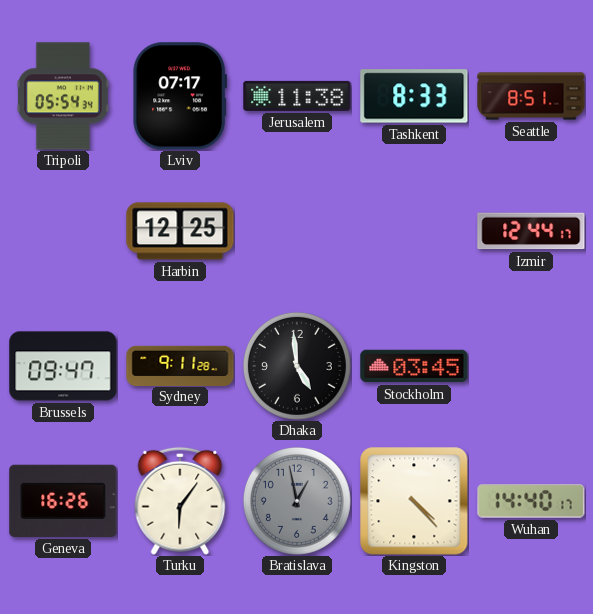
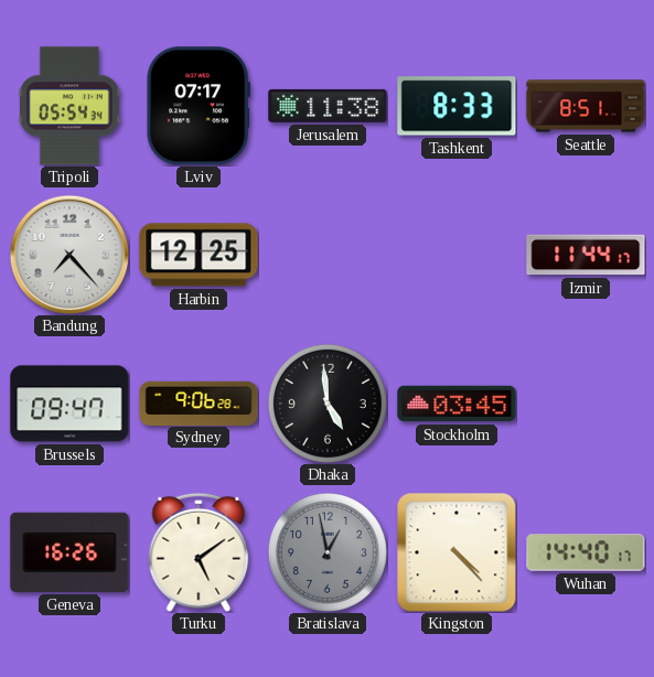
Bandung: none -> 7:23
Izmir: 12:44 -> 11:44
Sydney: 9:11 -> 9:06
Turku: 6:06 -> 5:09
